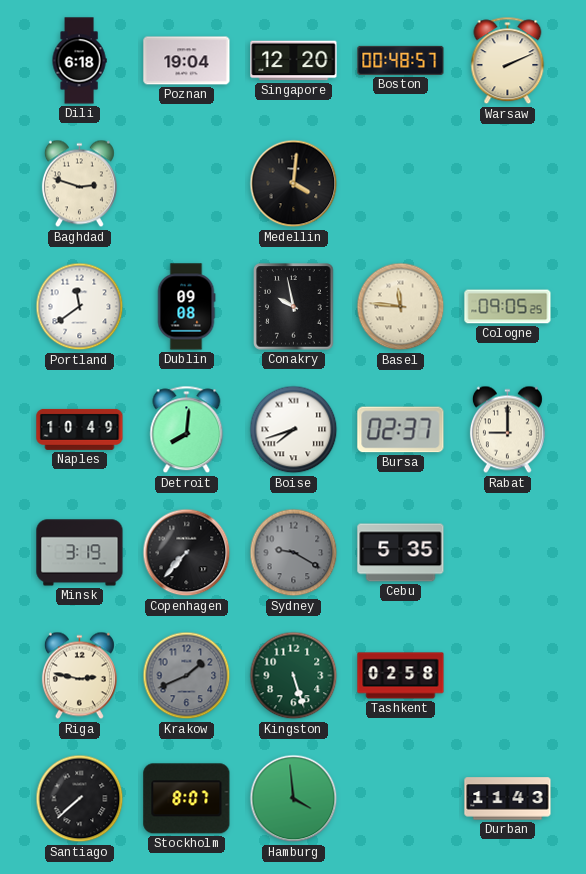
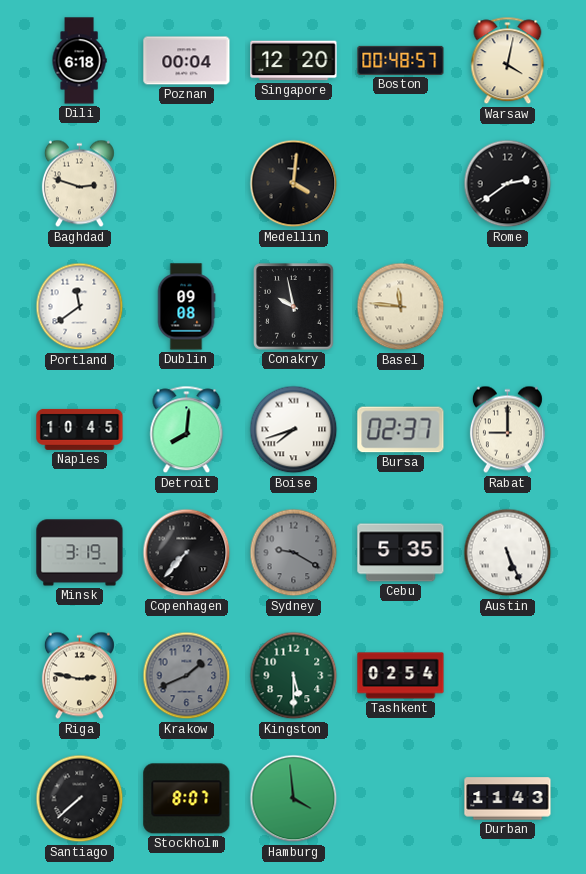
Poznan: 19:04 -> 00:04
Warsaw: 2:11 -> 4:02
Rome: none -> 2:39
Cologne: 09:05 -> none
Naples: 10:49 -> 10:45
Austin: none -> 5:26
Kingston: 5:27 -> 5:30
Tashkent: 02:58 -> 02:54
